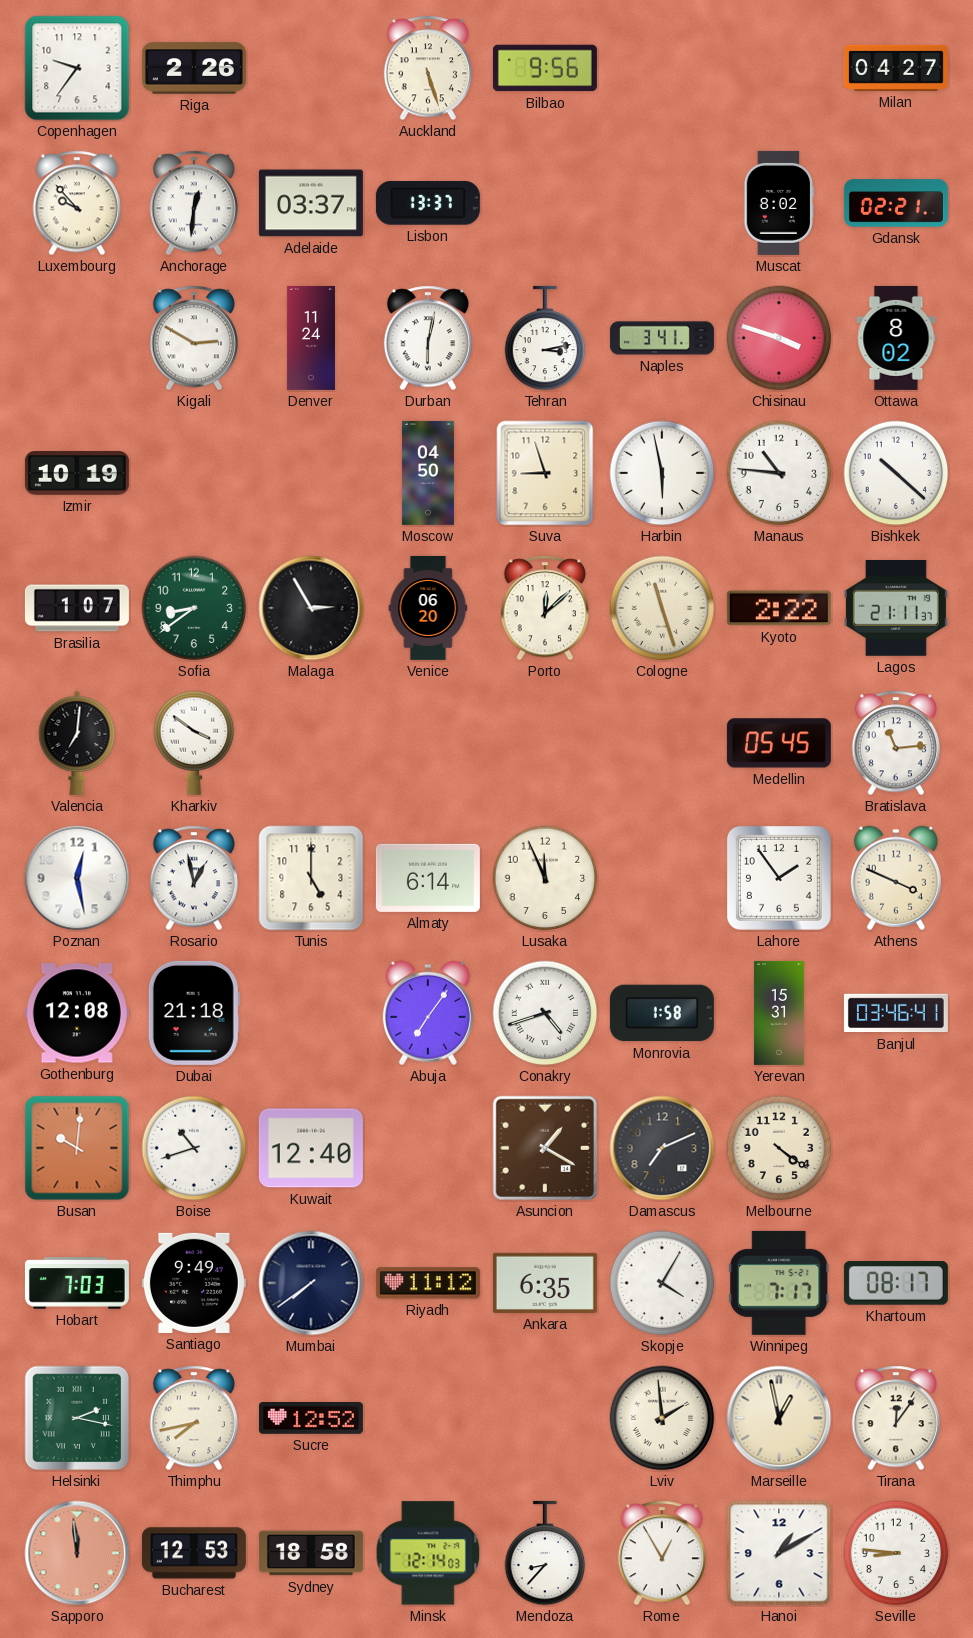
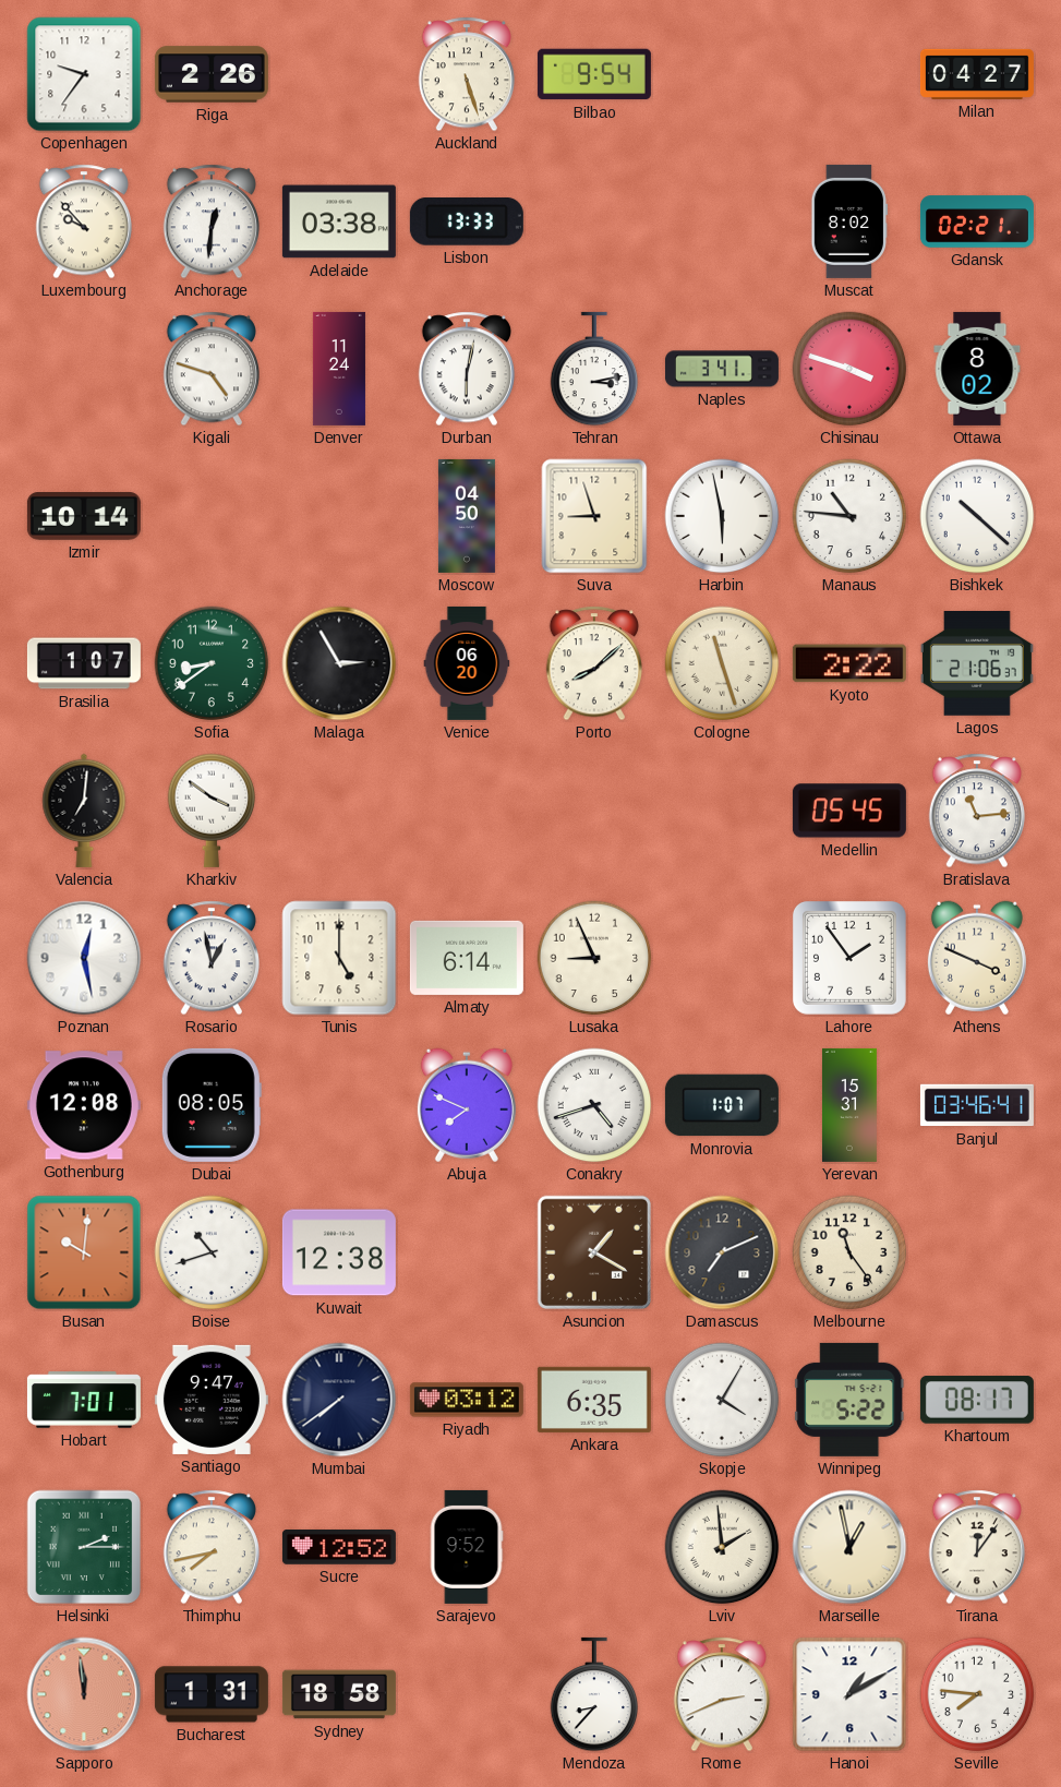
Bilbao: 9:56 -> 9:54
Adelaide: 03:37 -> 03:38
Lisbon: 13:37 -> 13:33
Kigali: 2:50 -> 4:48
Izmir: 10:19 -> 10:14
Porto: 12:08 -> 8:08
Lagos: 21:11 -> 21:06
Lusaka: 11:56 -> 8:56
Dubai: 21:18 -> 08:05
Abuja: 7:06 -> 7:49
Monrovia: 1:58 -> 1:07
Kuwait: 12:40 -> 12:38
Melbourne: 4:21 -> 11:24
Hobart: 7:03 -> 7:01
Santiago: 9:49 -> 9:47
Riyadh: 11:12 -> 03:12
Winnipeg: 7:17 -> 5:22
Helsinki: 2:17 -> 2:15
Sarajevo: none -> 9:52
Bucharest: 12:53 -> 1:31
Minsk: 12:14 -> none
Rome: 12:55 -> 2:41
Seville: 8:46 -> 7:46
